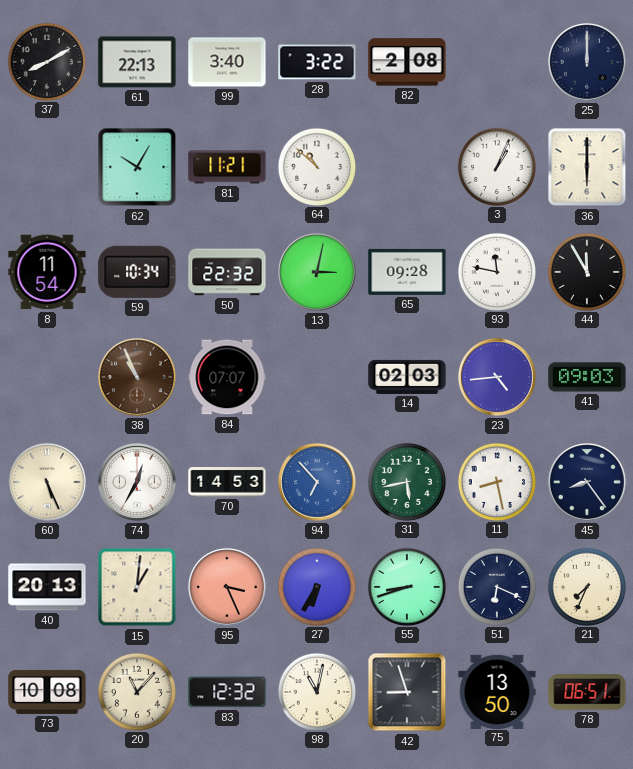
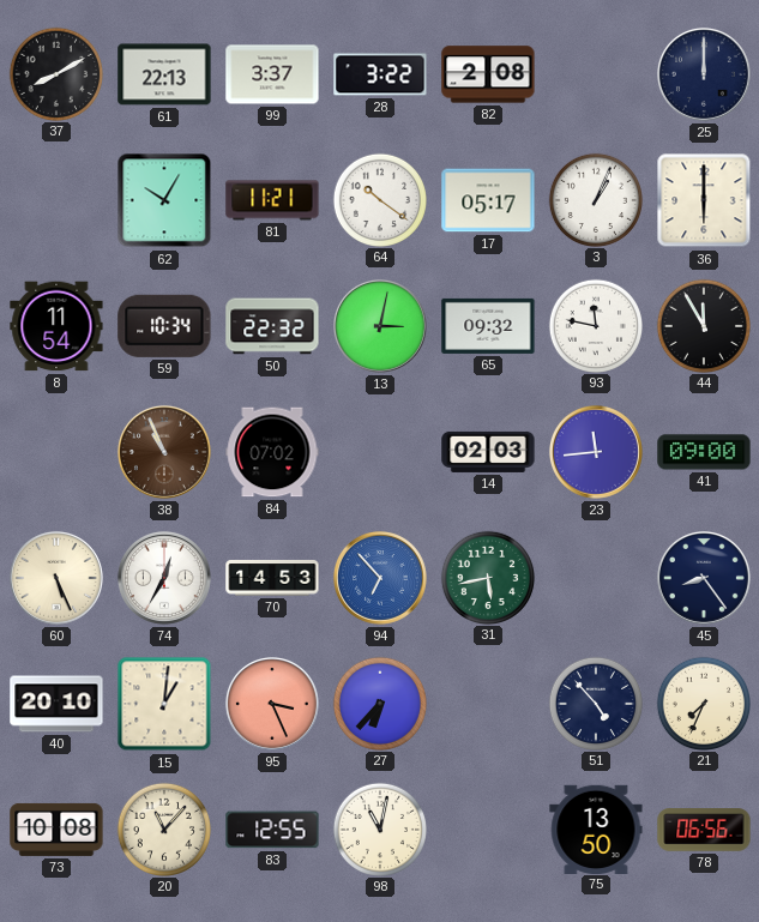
99: 3:40 -> 3:37
64: 10:52 -> 10:21
17: none -> 05:17
65: 09:28 -> 09:32
84: 07:07 -> 07:02
23: 4:44 -> 11:44
41: 09:03 -> 09:00
11: 8:28 -> none
40: 20:13 -> 20:10
27: 6:35 -> 6:37
55: 8:42 -> none
51: 6:19 -> 4:53
83: 12:32 -> 12:55
42: 8:57 -> none
78: 06:51 -> 06:56
